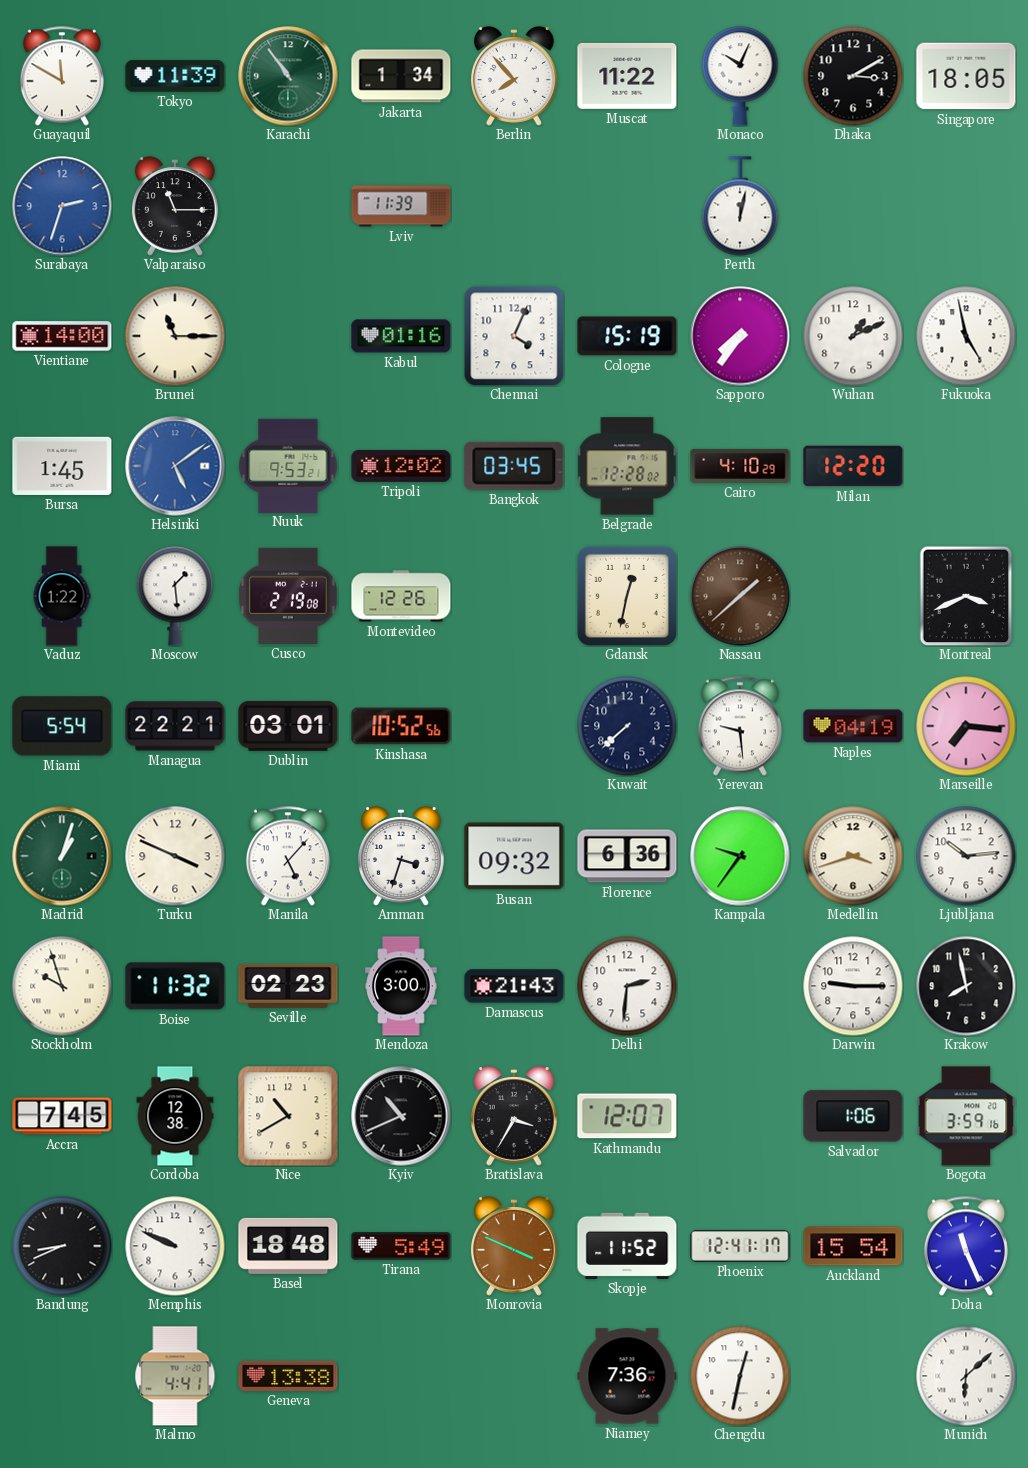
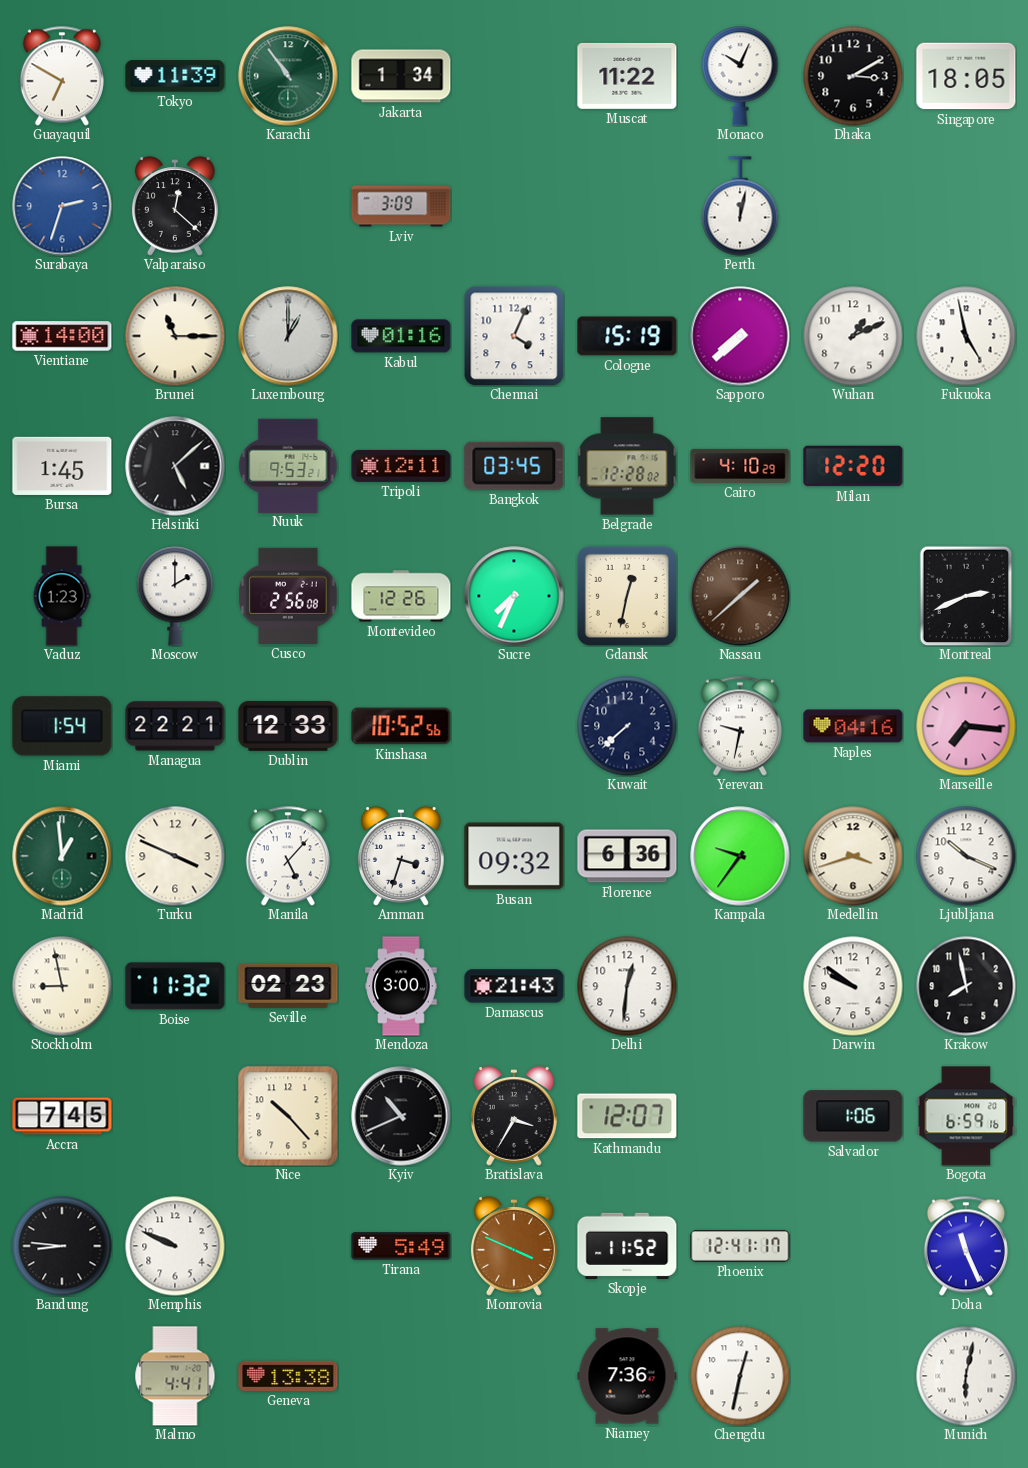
Guayaquil: 11:50 -> 6:50
Berlin: 7:53 -> none
Valparaiso: 11:15 -> 12:22
Lviv: 11:39 -> 3:09
Luxembourg: none -> 1:00
Sapporo: 7:36 -> 7:38
Helsinki: 5:09 -> 5:08
Helsinki dial: blue -> black
Tripoli: 12:02 -> 12:11
Vaduz: 1:22 -> 1:23
Moscow: 1:29 -> 2:00
Cusco: 2:19 -> 2:56
Sucre: none -> 7:34
Montreal: 3:41 -> 2:41
Miami: 5:54 -> 1:54
Dublin: 03:01 -> 12:33
Yerevan: 9:29 -> 9:32
Naples: 04:19 -> 04:16
Madrid: 1:03 -> 12:59
Ljubljana: 10:14 -> 10:19
Stockholm: 9:57 -> 8:58
Delhi: 2:31 -> 12:31
Darwin: 9:15 -> 9:51
Cordoba: 12:38 -> none
Nice: 10:40 -> 10:23
Bogota: 3:59 -> 6:59
Bandung: 8:41 -> 8:46
Basel: 18:48 -> none
Auckland: 15:54 -> none
Munich: 6:08 -> 6:02
